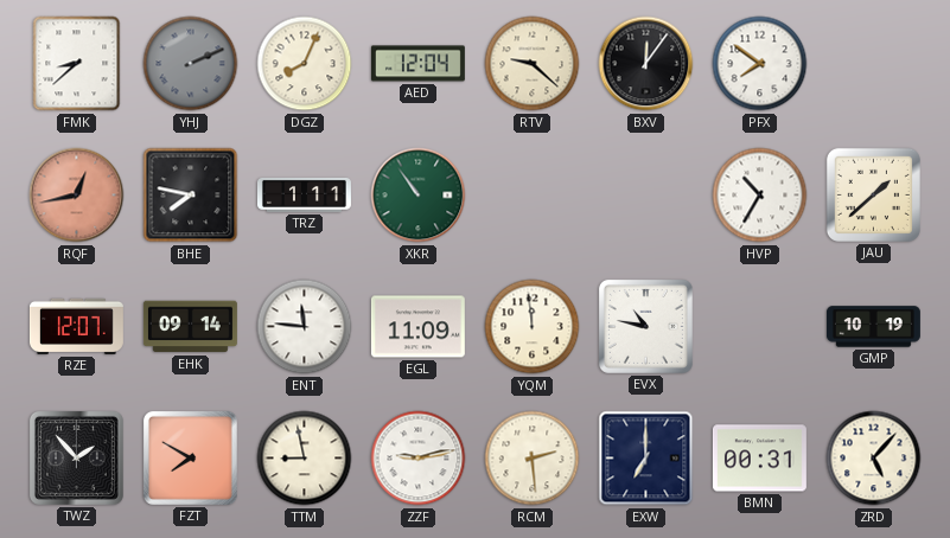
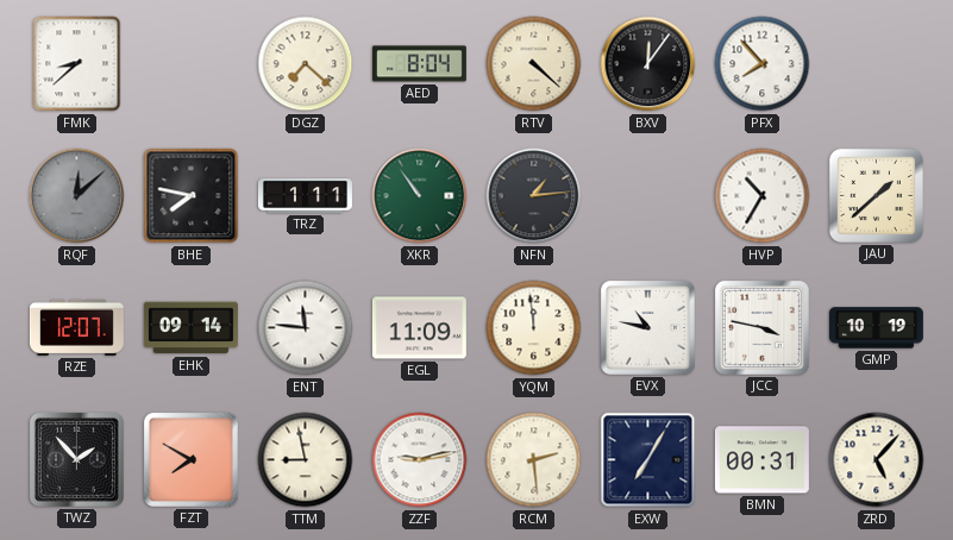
YHJ: 2:11 -> none
DGZ: 8:04 -> 7:22
AED: 12:04 -> 8:04
RTV: 9:22 -> 4:22
PFX: 7:51 -> 7:53
RQF: 12:43 -> 12:08
RQF dial: salmon -> grey
NFN: none -> 1:14
JCC: none -> 3:47
EXW: 7:00 -> 7:05
